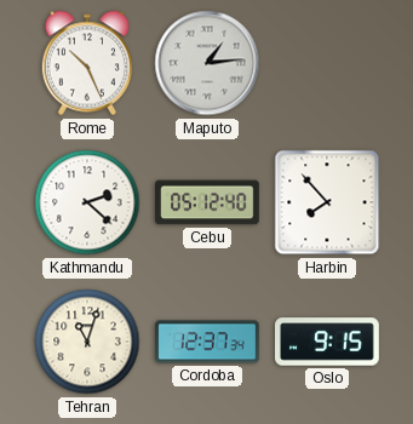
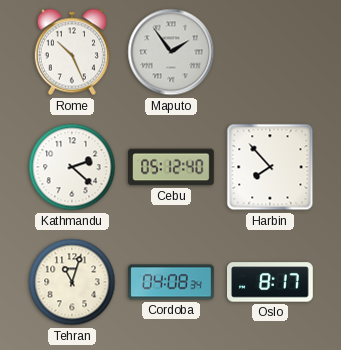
Maputo: 1:14 -> 1:54
Cordoba: 12:37 -> 04:08
Oslo: 9:15 -> 8:17
